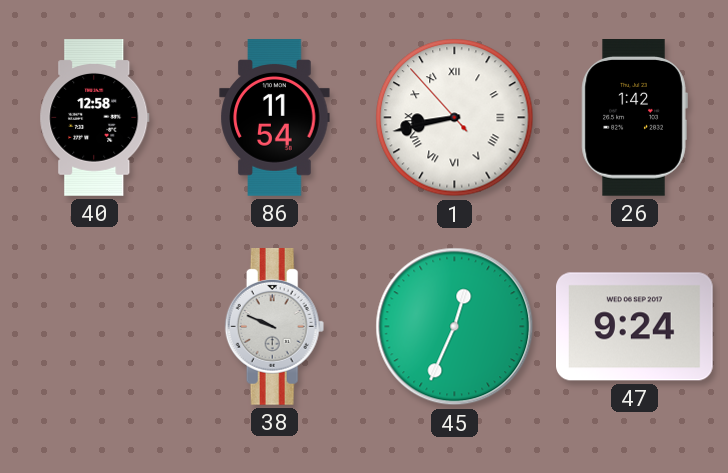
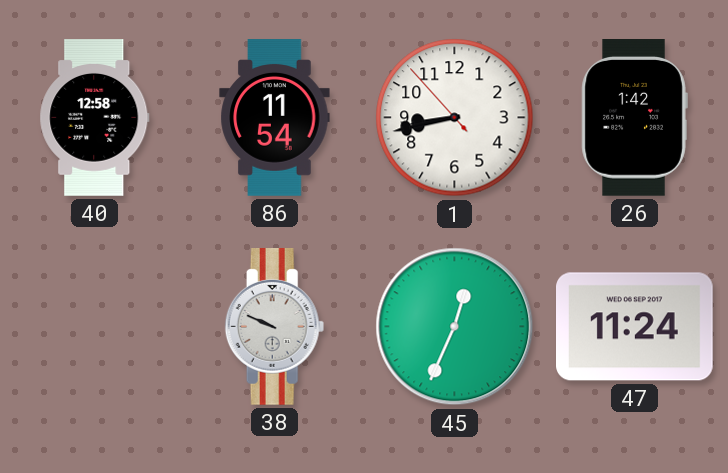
1 numerals: Roman -> Arabic
47: 9:24 -> 11:24
